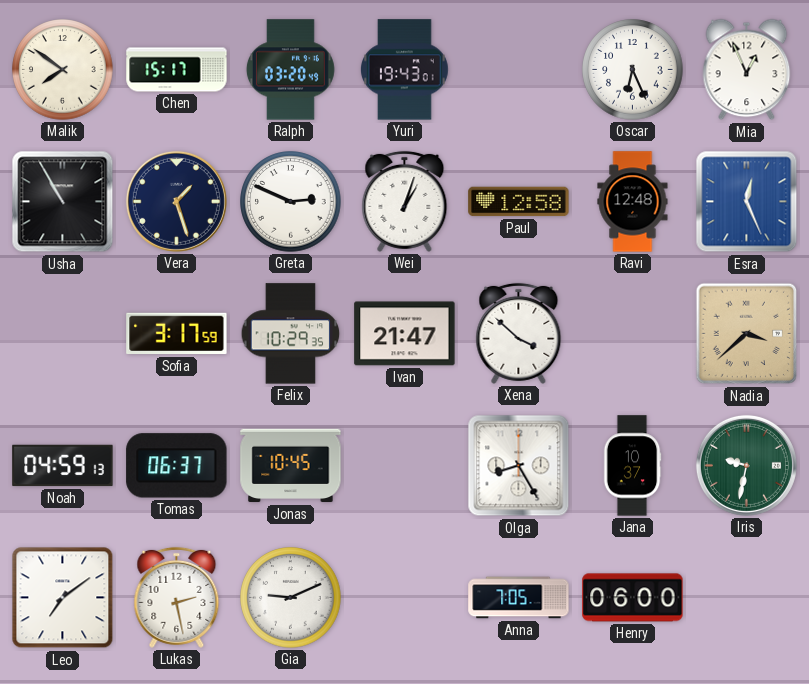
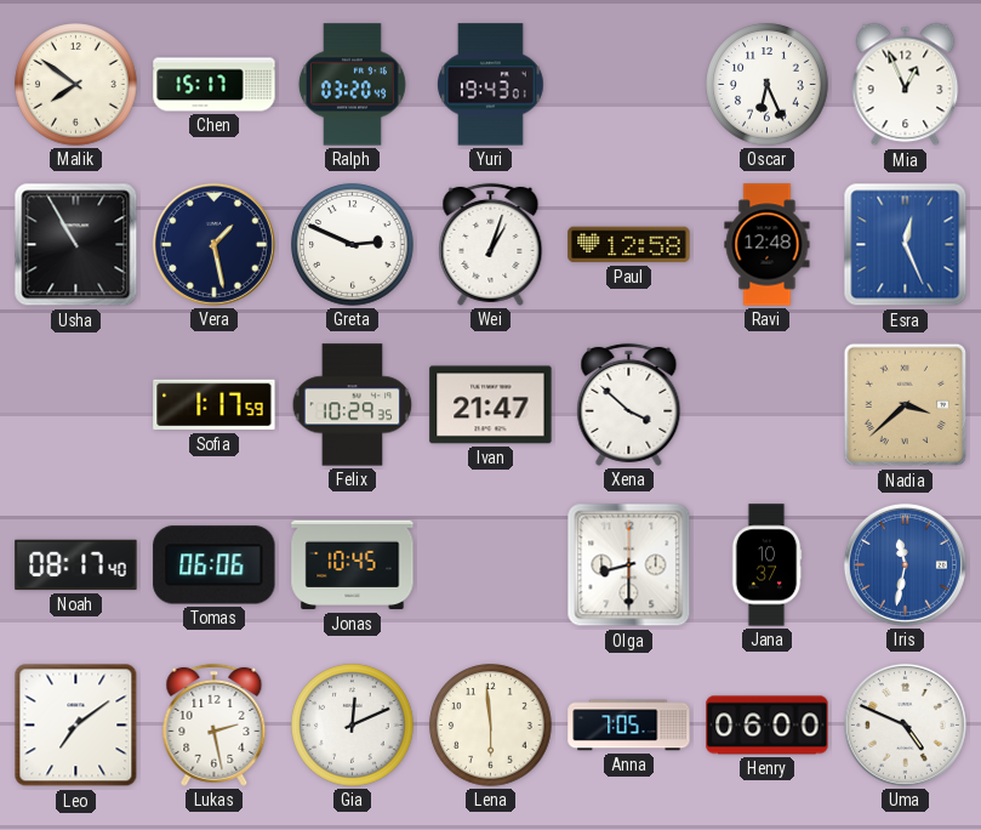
Vera: 1:27 -> 1:28
Sofia: 3:17 -> 1:17
Noah: 04:59 -> 08:17
Tomas: 06:37 -> 06:06
Olga: 8:25 -> 8:30
Iris: 9:32 -> 11:32
Iris dial: green -> blue
Gia: 9:11 -> 12:11
Lena: none -> 5:59
Uma: none -> 4:49
